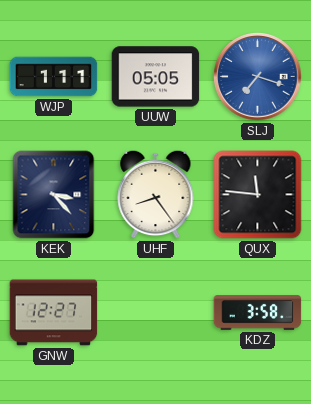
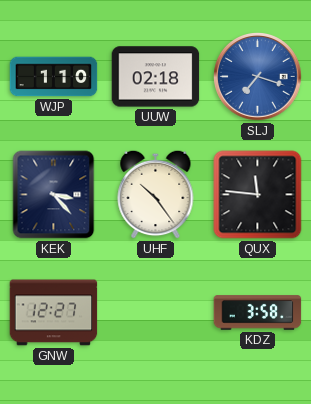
WJP: 1:11 -> 1:10
UUW: 05:05 -> 02:18
UHF: 8:24 -> 10:24
